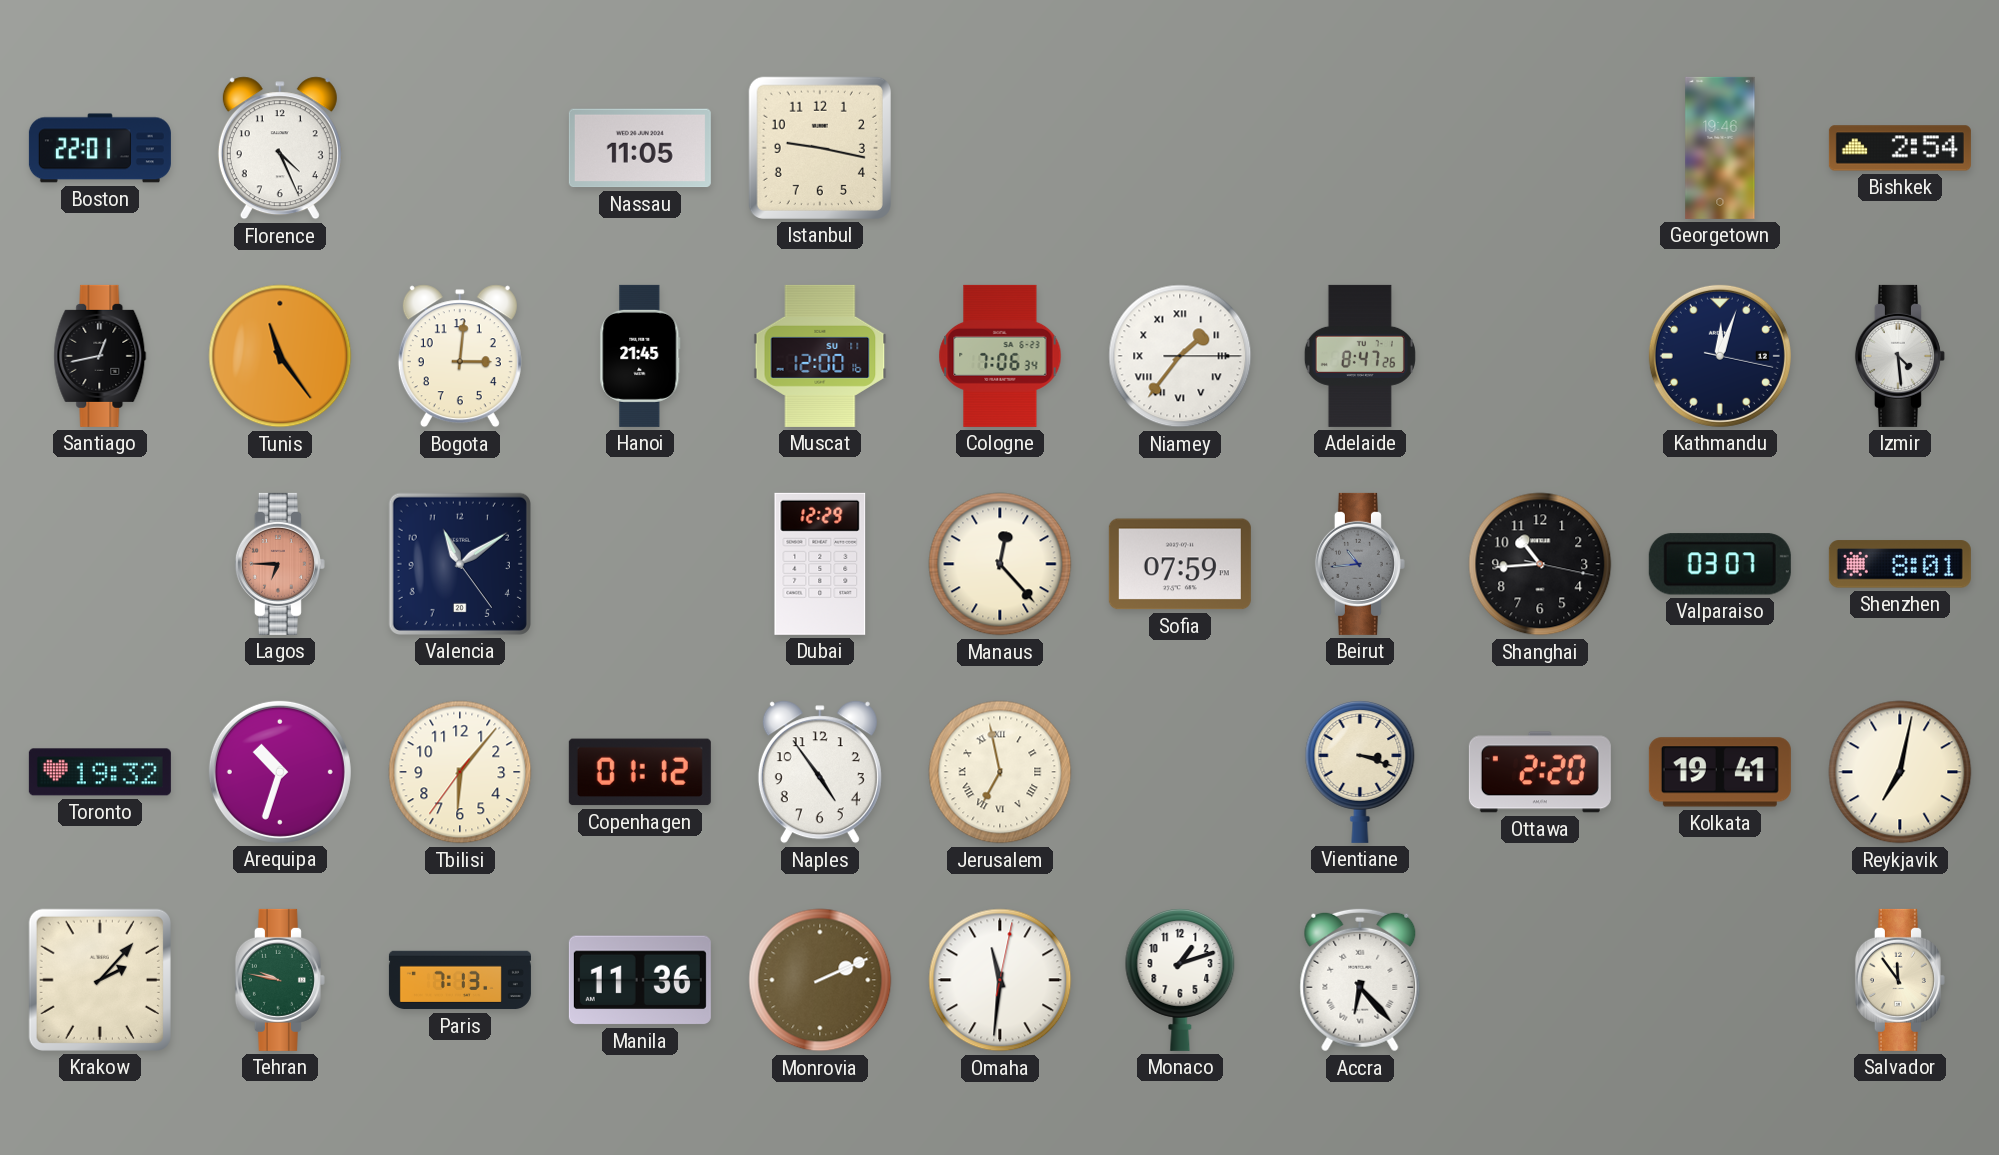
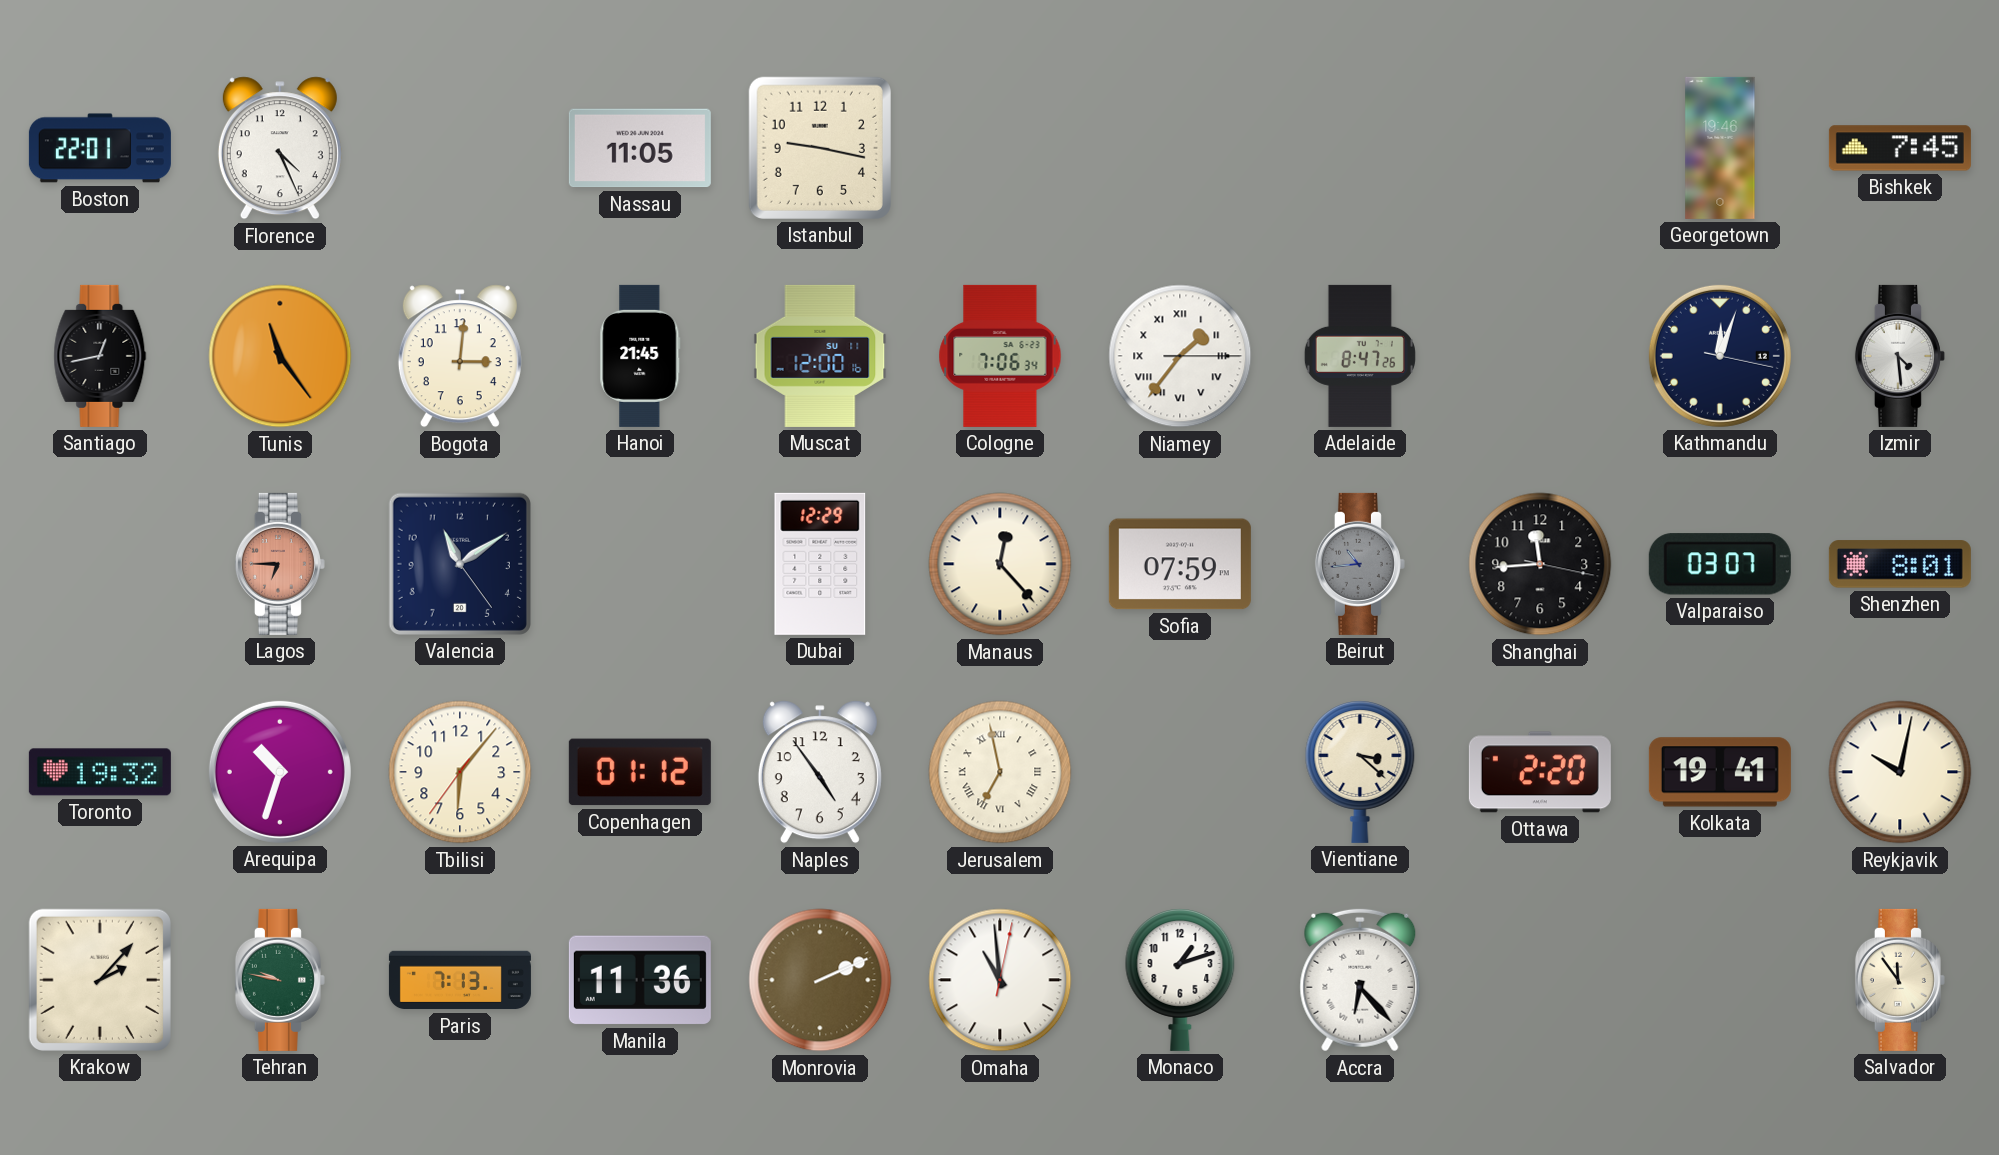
Bishkek: 2:54 -> 7:45
Shanghai: 10:44 -> 11:44
Vientiane: 3:18 -> 3:22
Reykjavik: 7:02 -> 10:02
Omaha: 11:31 -> 10:59
